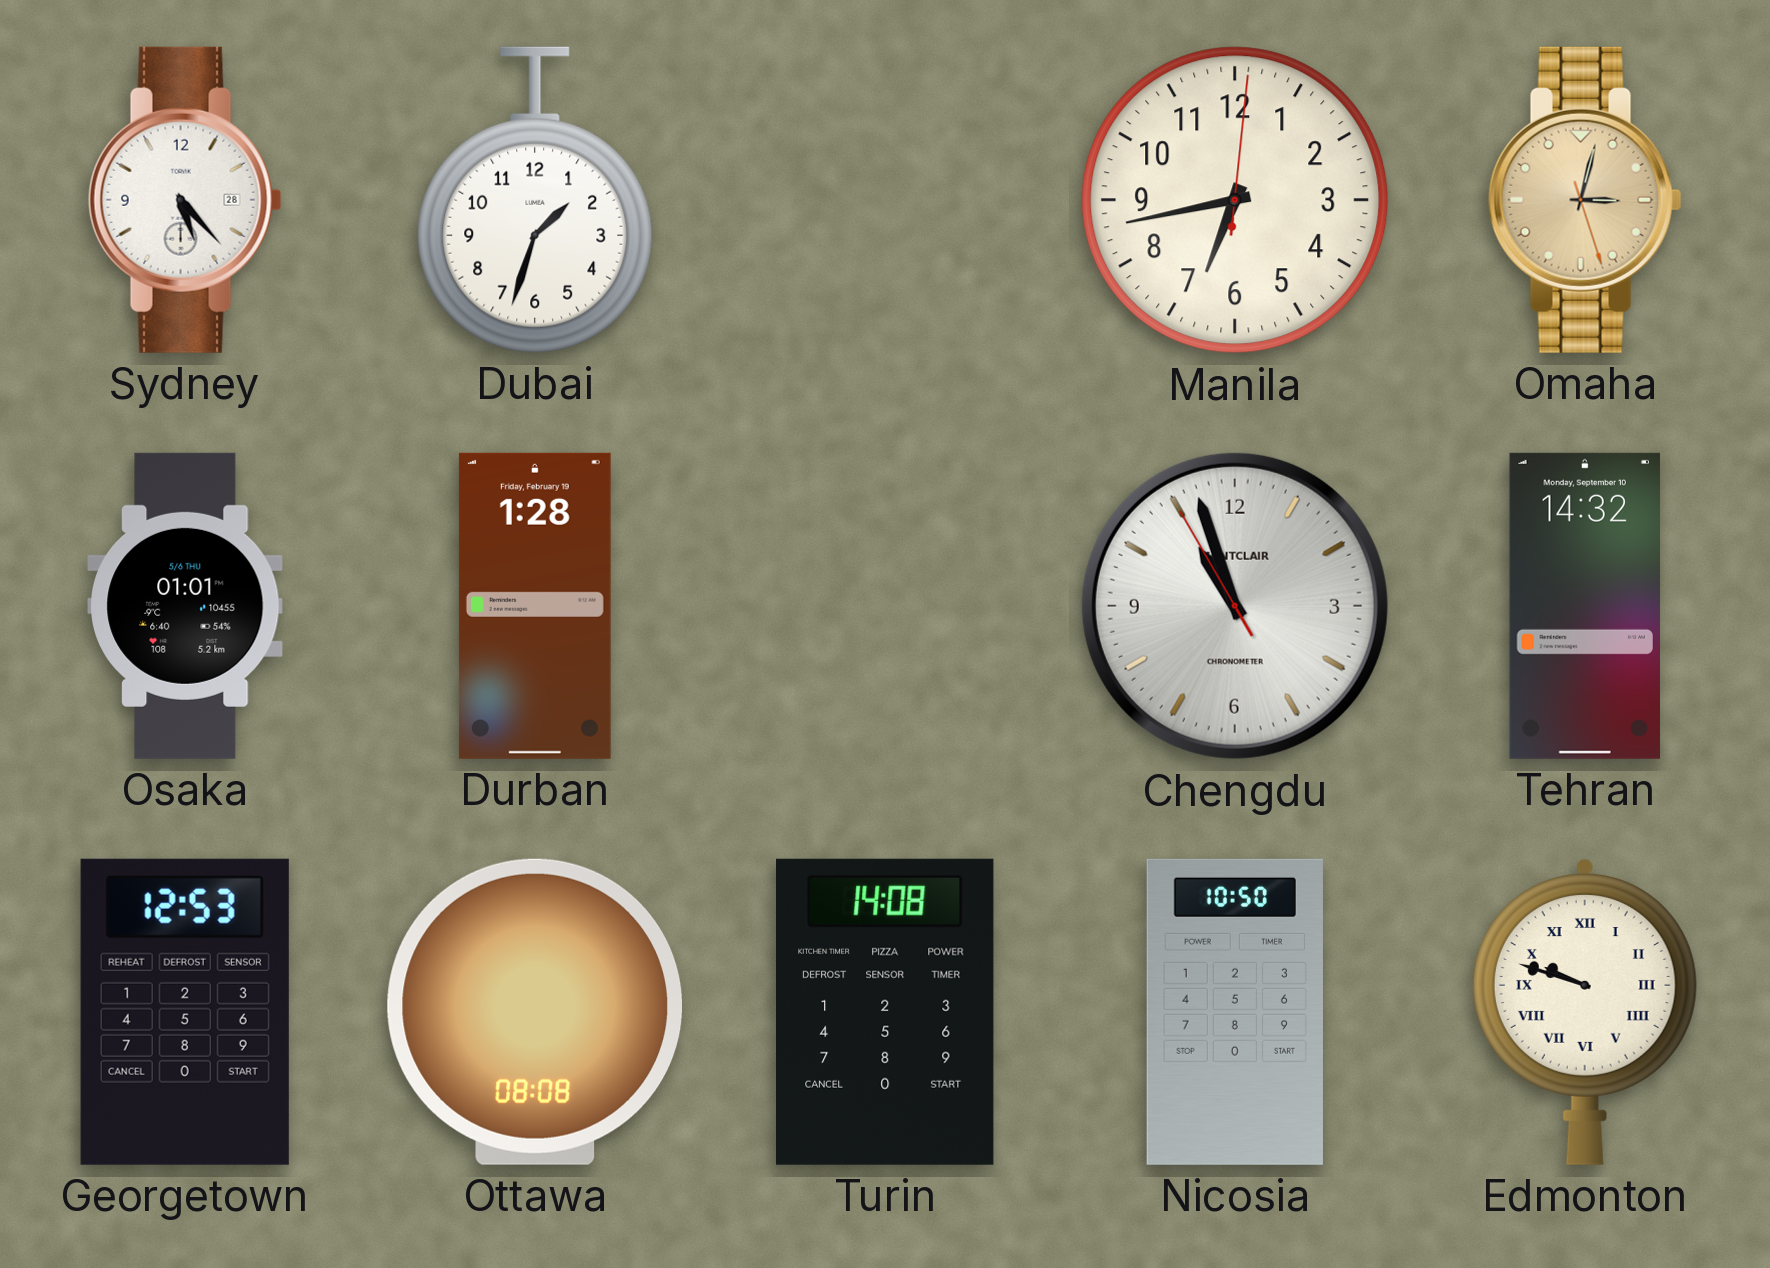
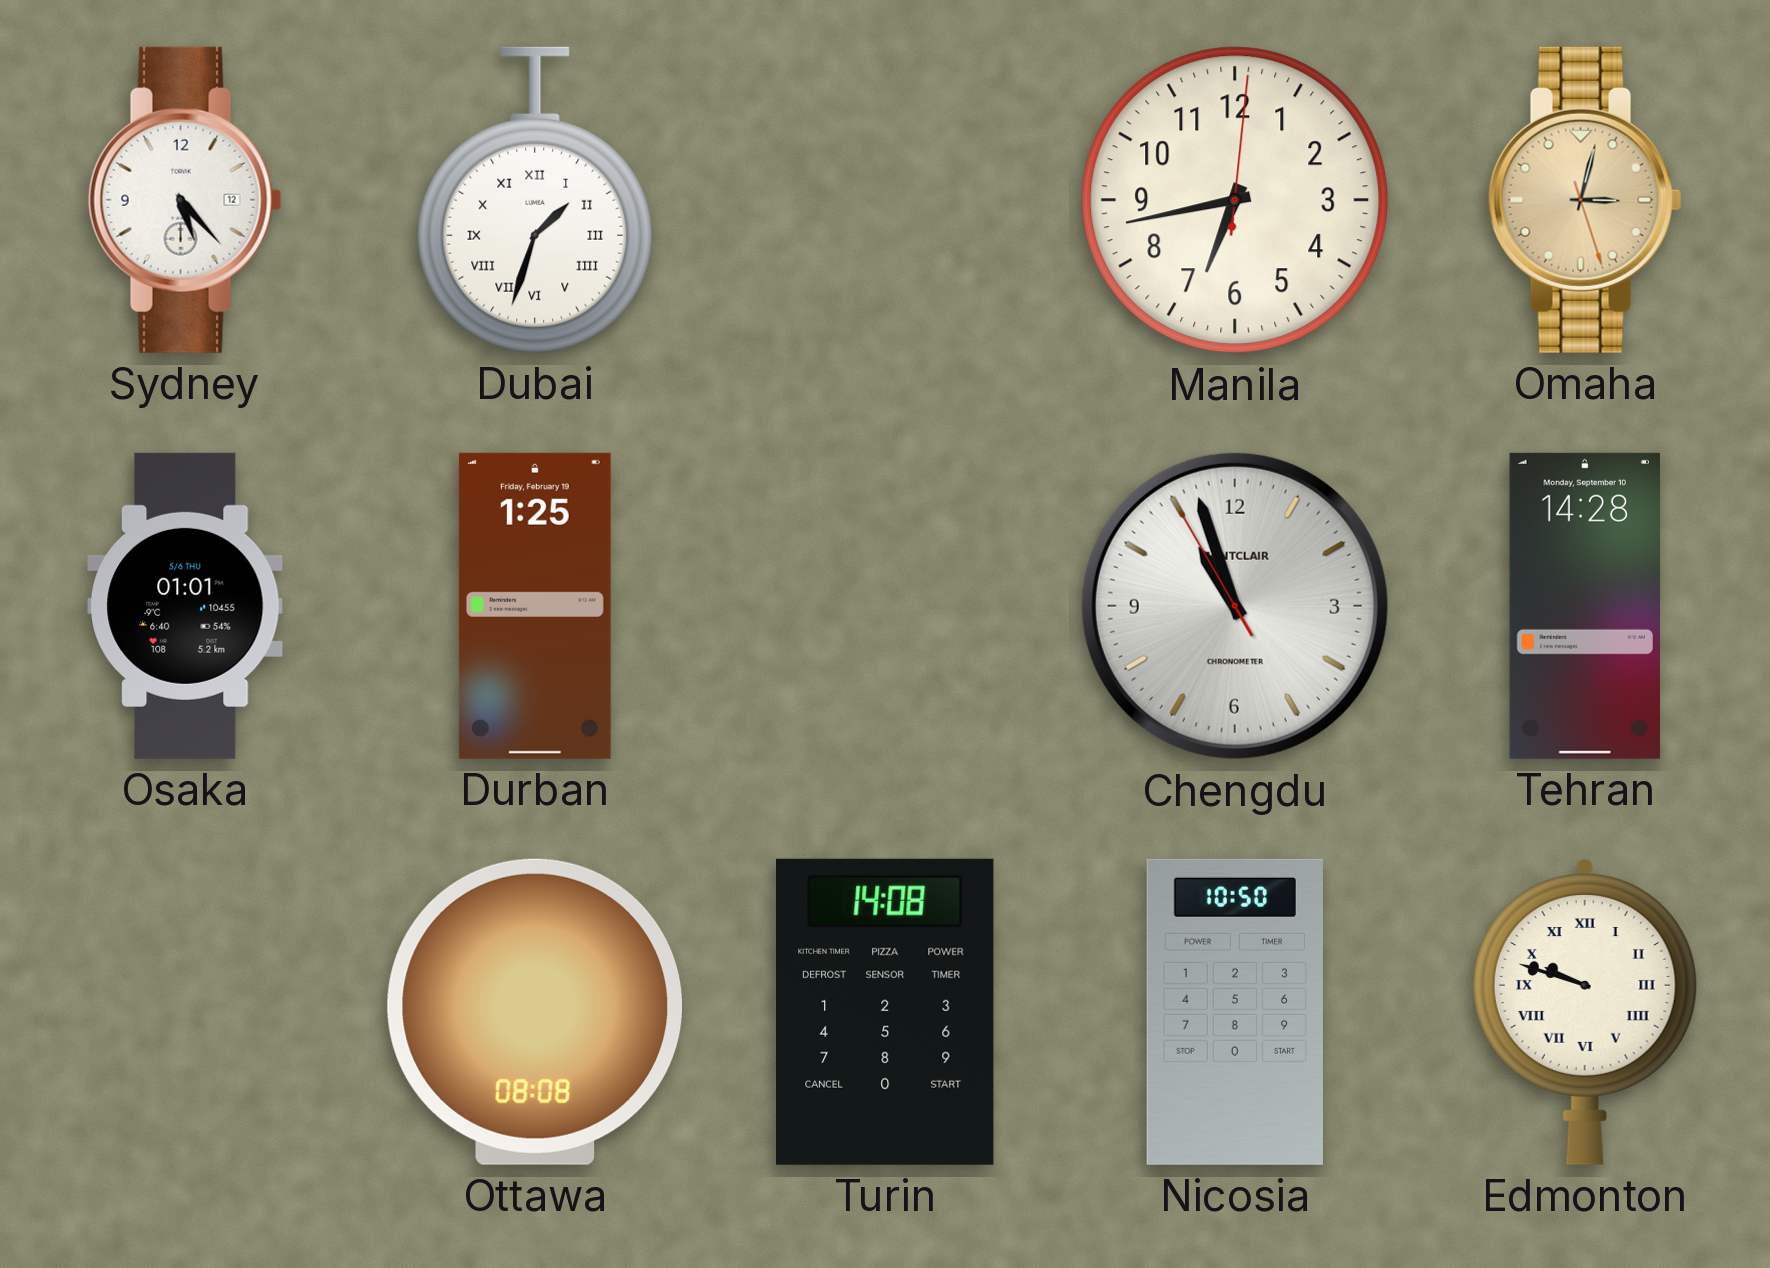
Sydney date: 28 -> 12
Dubai numerals: Arabic -> Roman
Durban: 1:28 -> 1:25
Tehran: 14:32 -> 14:28
Georgetown: 12:53 -> none
